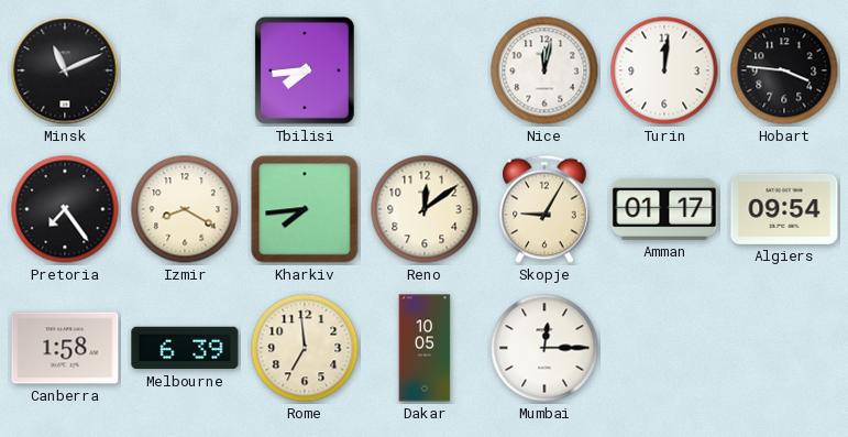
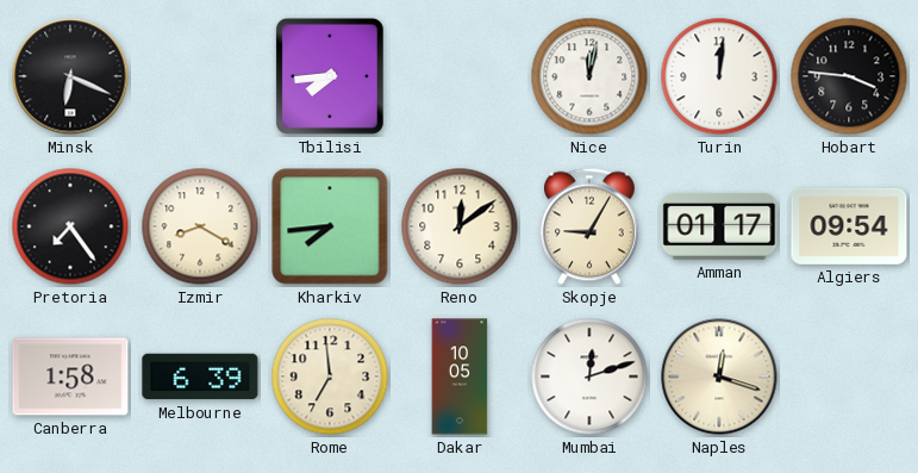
Minsk: 11:11 -> 6:19
Mumbai: 12:15 -> 12:12
Naples: none -> 12:18
